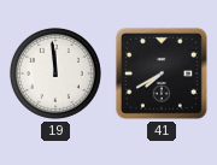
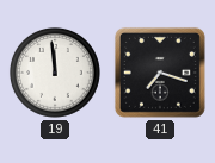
41: 7:40 -> 7:18
